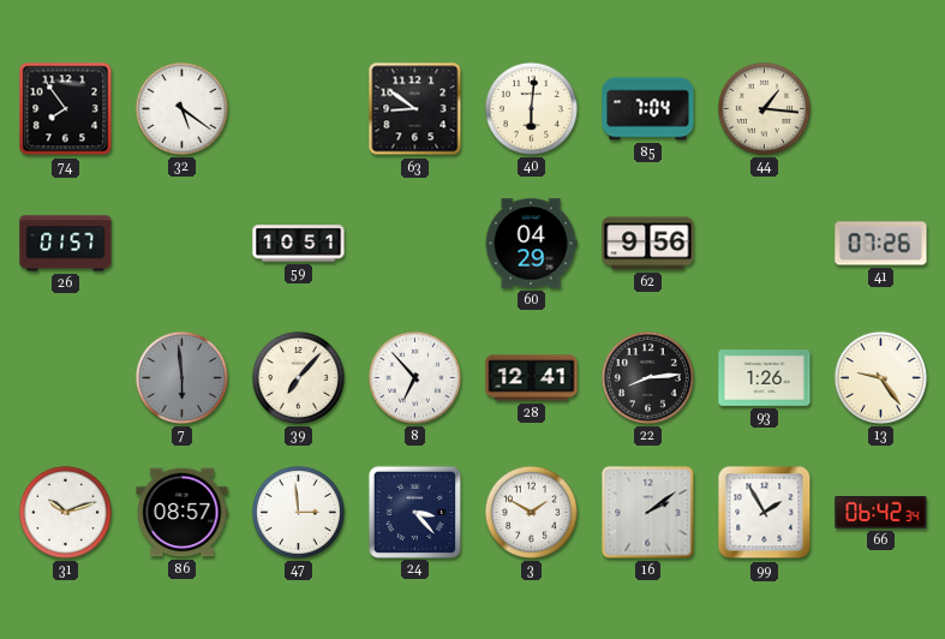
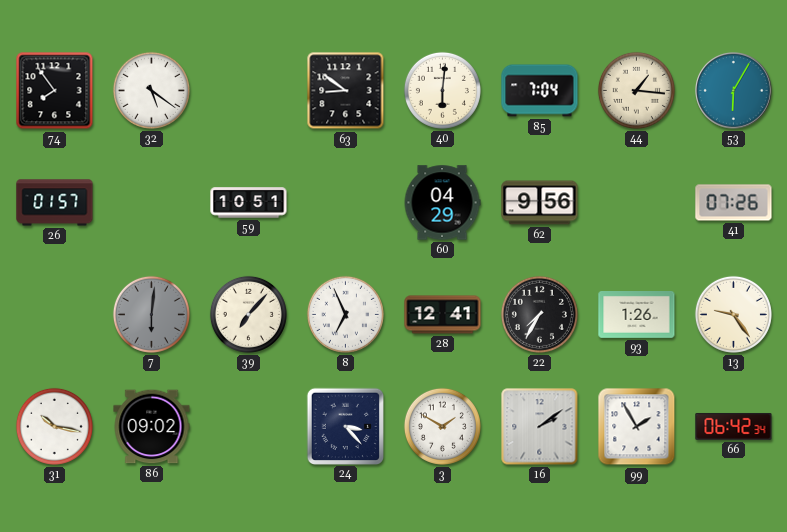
53: none -> 6:05
7: 5:59 -> 6:01
8: 6:53 -> 6:56
22: 8:14 -> 7:35
31: 10:12 -> 10:17
86: 08:57 -> 09:02
47: 2:59 -> none
